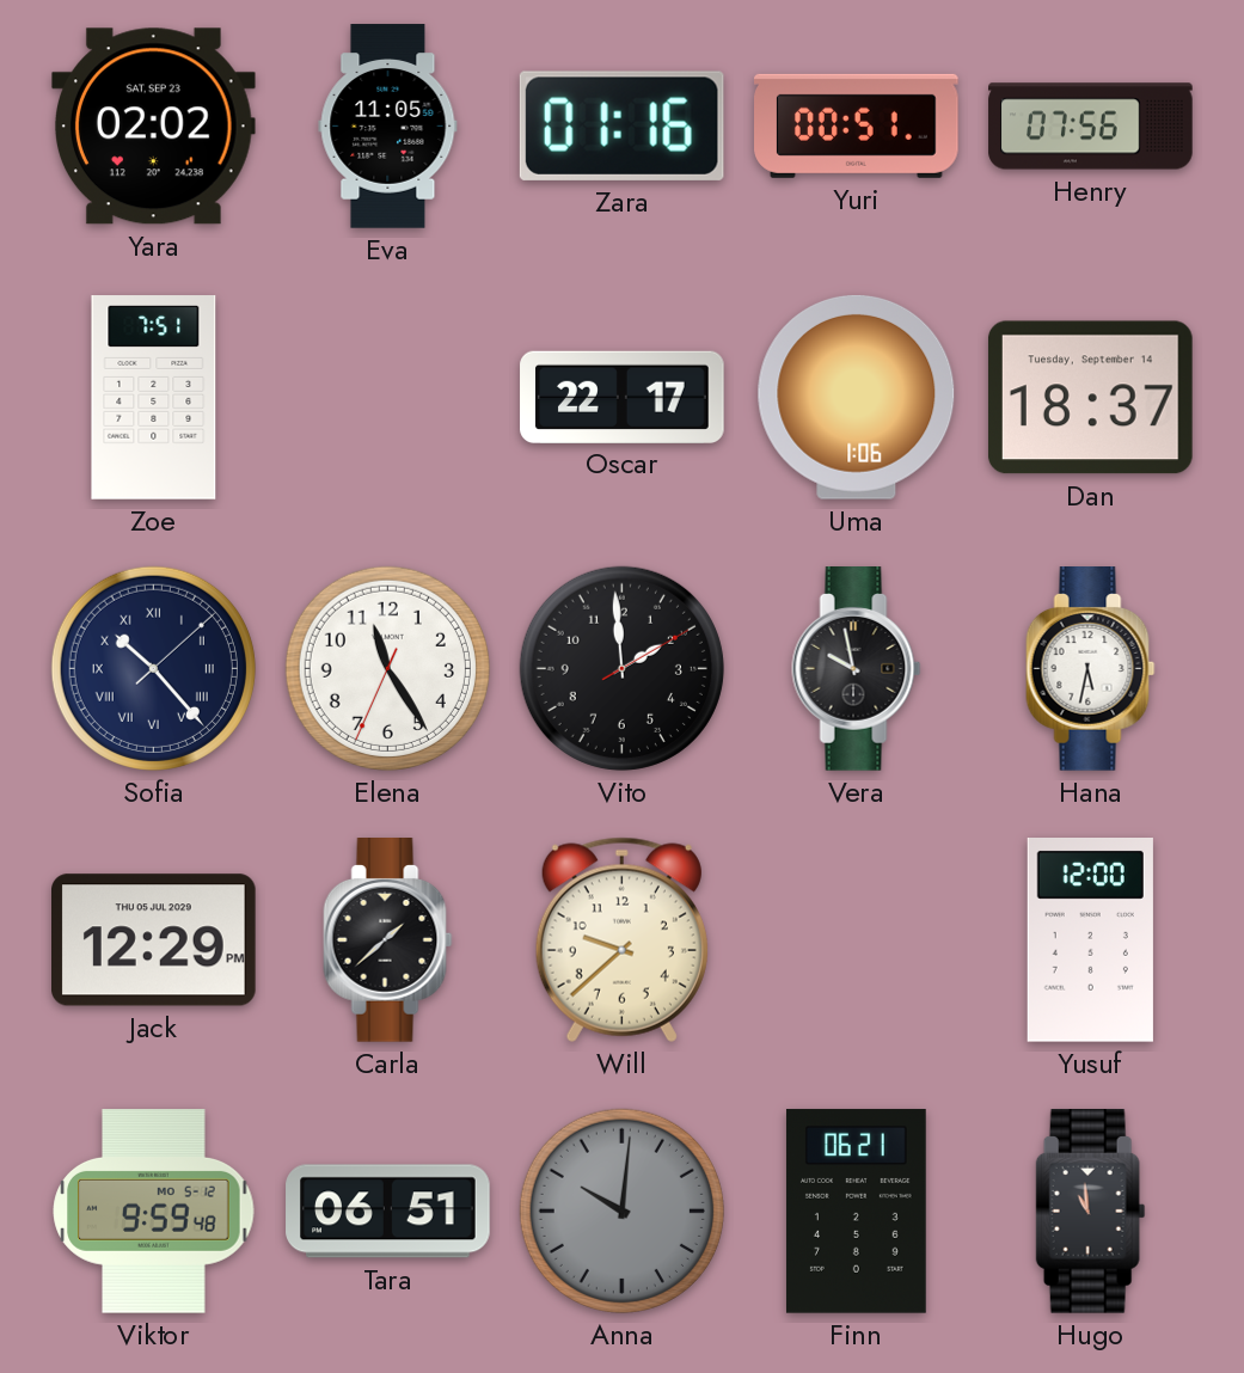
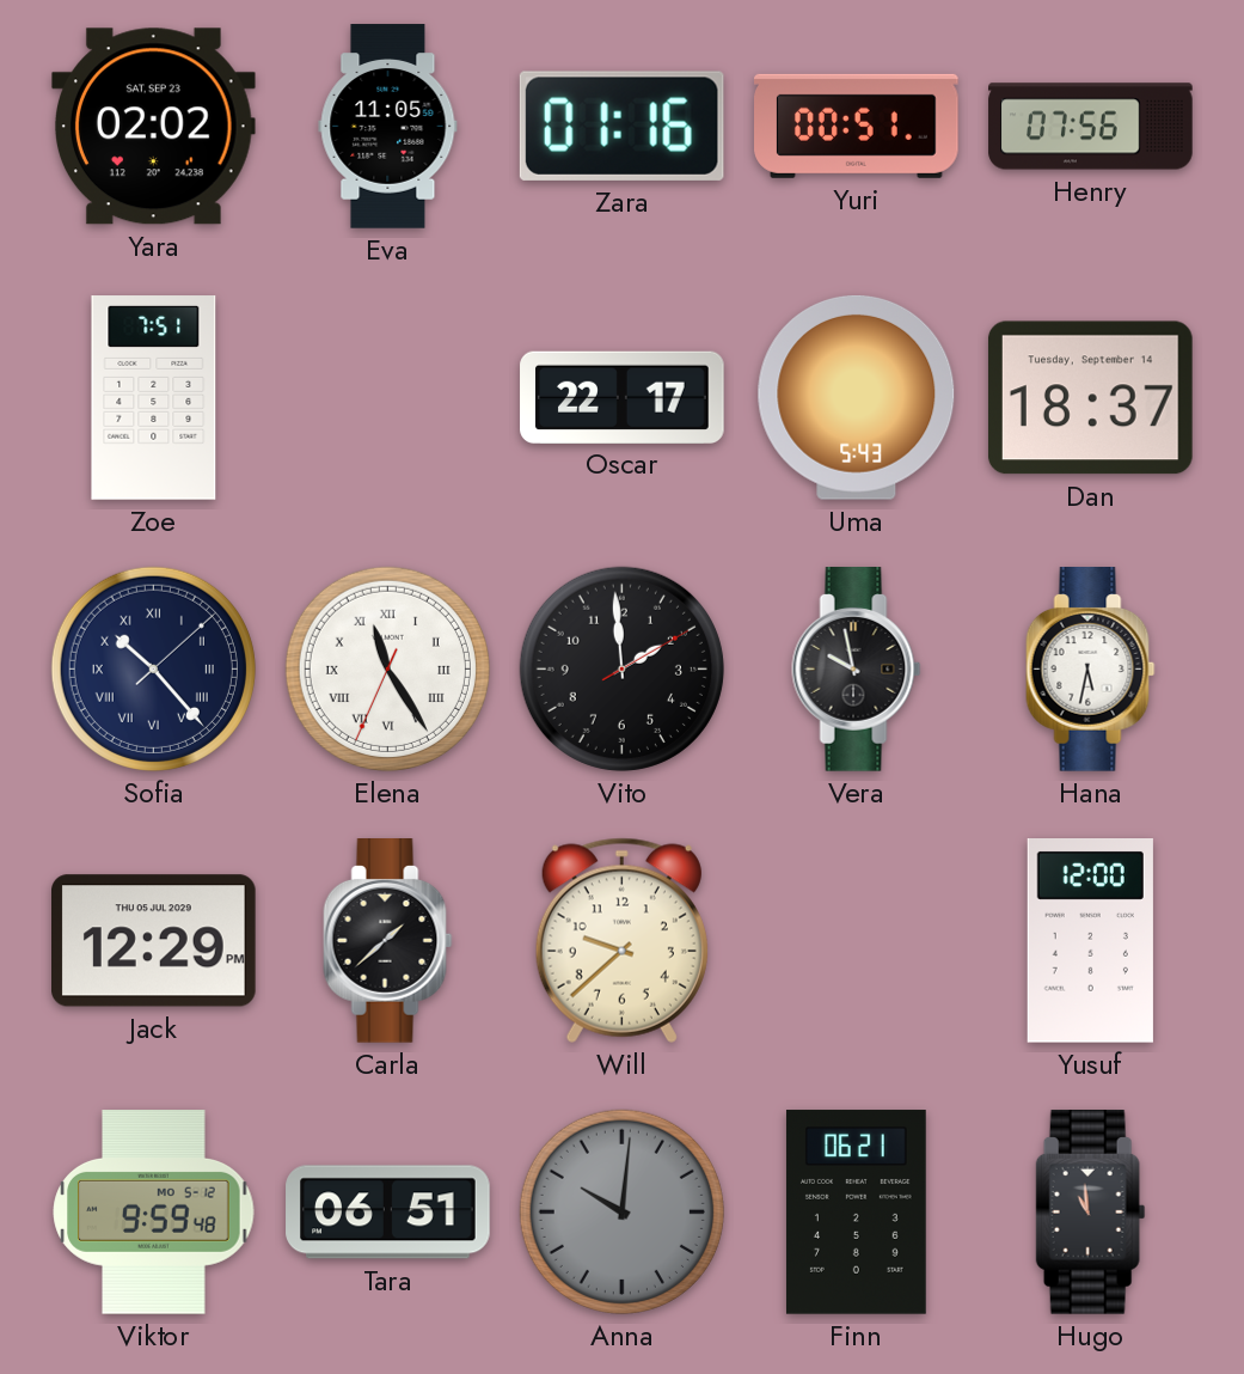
Uma: 1:06 -> 5:43
Elena numerals: Arabic -> Roman
